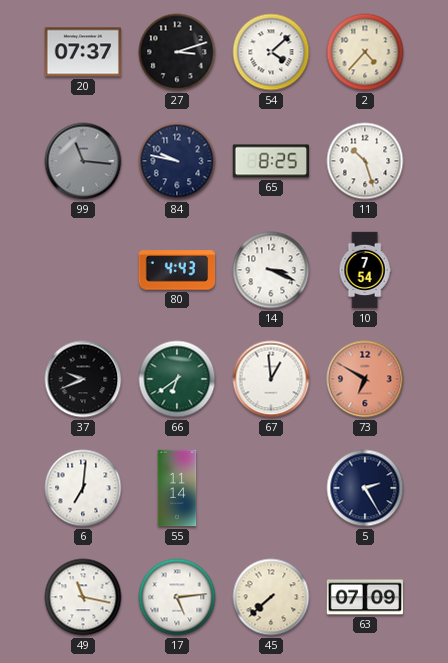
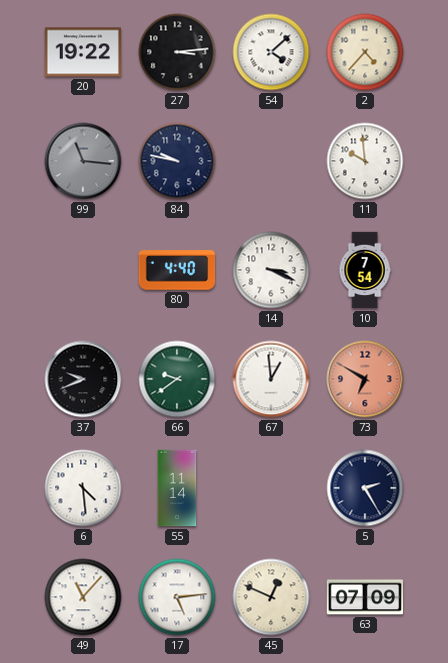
20: 07:37 -> 19:22
27: 3:12 -> 3:14
65: 8:25 -> none
11: 10:27 -> 9:59
80: 4:43 -> 4:40
66: 6:39 -> 9:39
6: 7:01 -> 4:29
49: 11:17 -> 11:07
45: 7:38 -> 12:49
